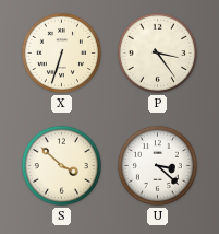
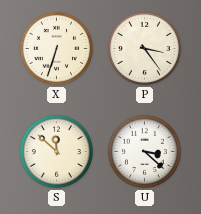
S: 3:52 -> 11:52
